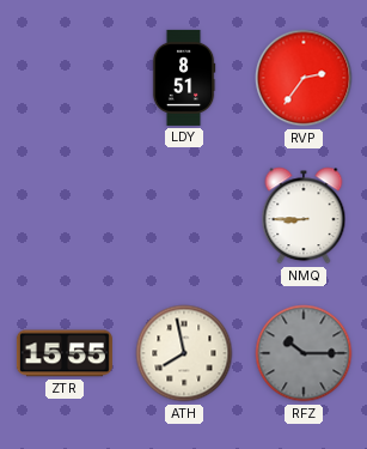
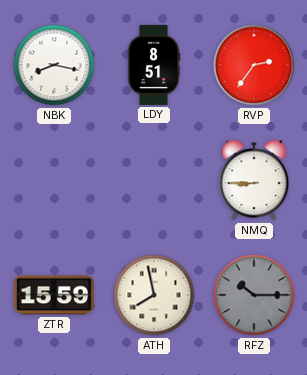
NBK: none -> 8:17
ZTR: 15:55 -> 15:59
